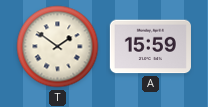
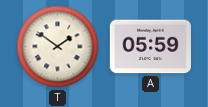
A: 15:59 -> 05:59
